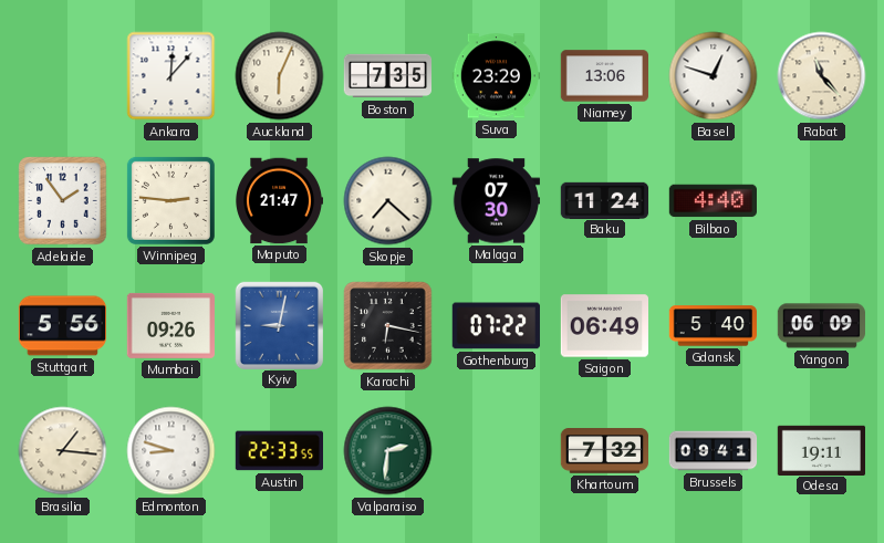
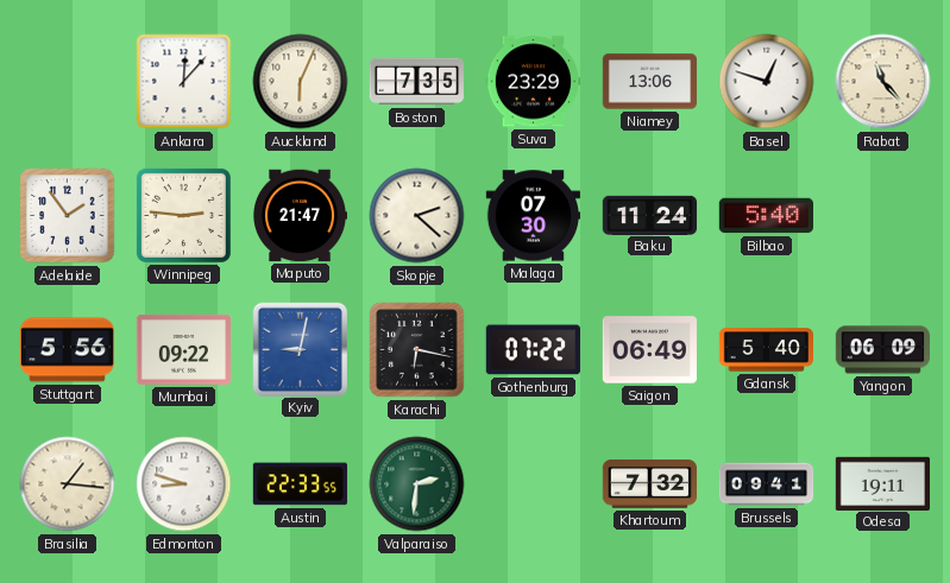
Skopje: 7:22 -> 2:22
Bilbao: 4:40 -> 5:40
Mumbai: 09:26 -> 09:22
